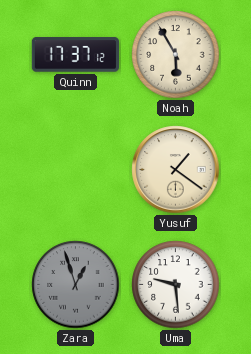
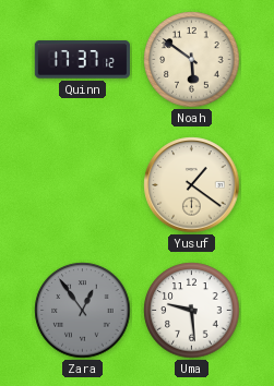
Noah: 5:55 -> 5:51
Zara: 12:57 -> 12:54
